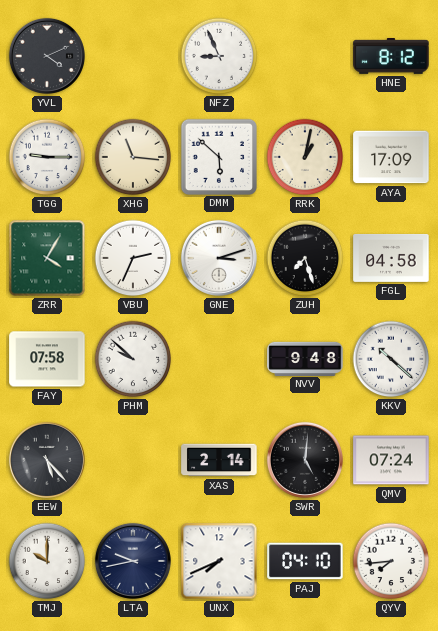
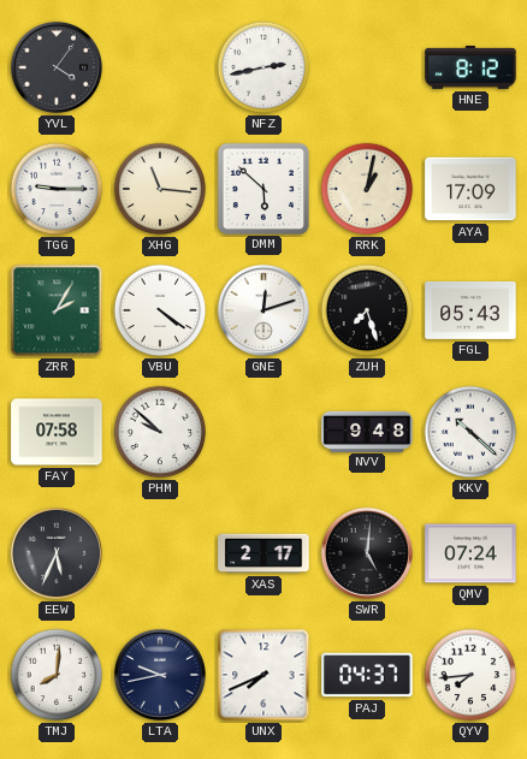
YVL: 4:11 -> 4:06
NFZ: 8:56 -> 2:43
ZRR: 4:05 -> 2:05
VBU: 2:34 -> 4:21
GNE: 3:12 -> 12:12
FGL: 04:58 -> 05:43
EEW: 5:23 -> 5:34
XAS: 2:14 -> 2:17
TMJ: 10:00 -> 8:01
PAJ: 04:10 -> 04:37
